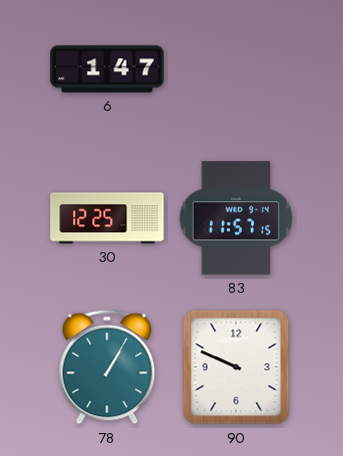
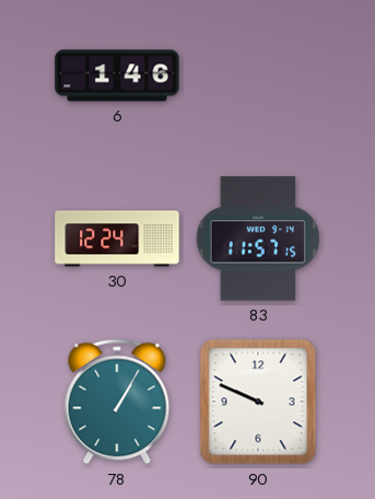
6: 1:47 -> 1:46
30: 12:25 -> 12:24
